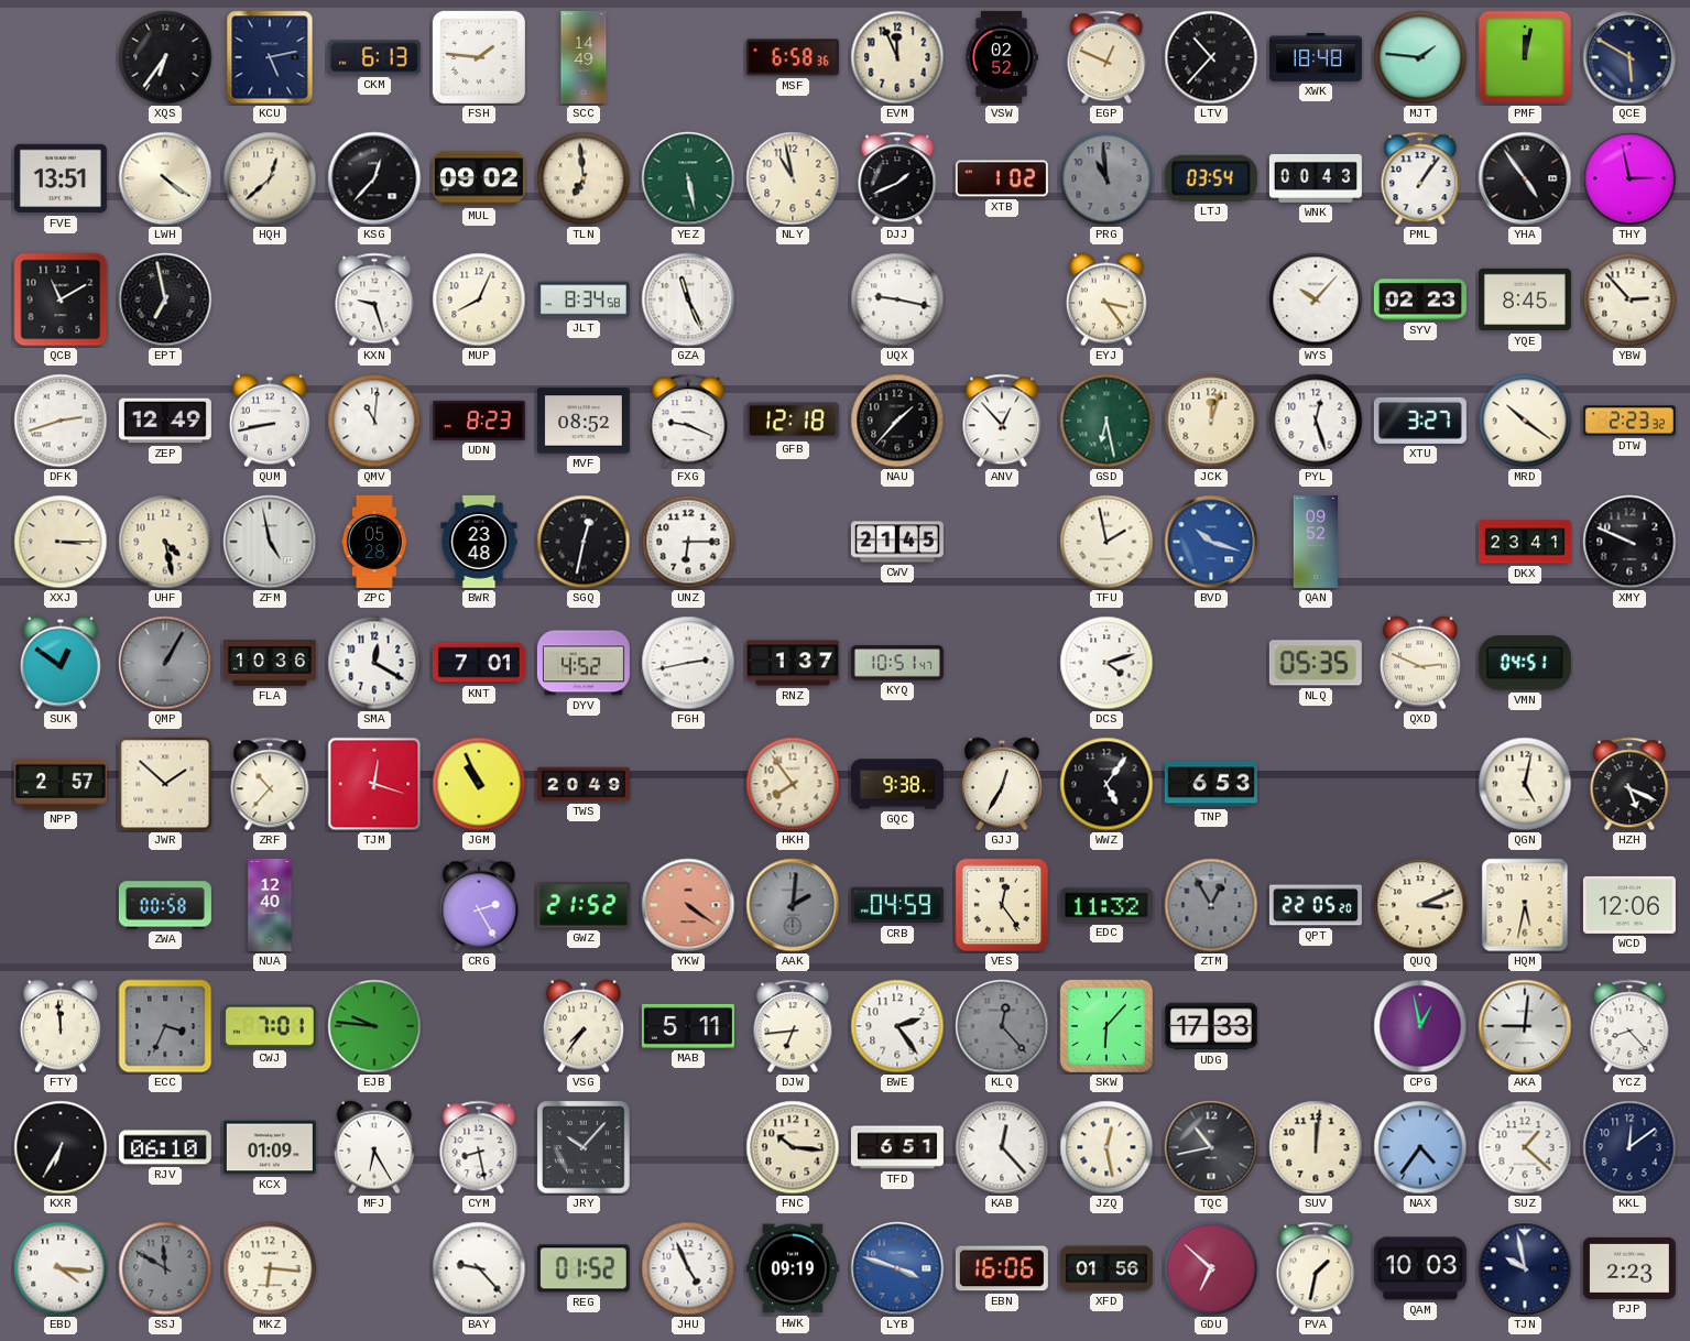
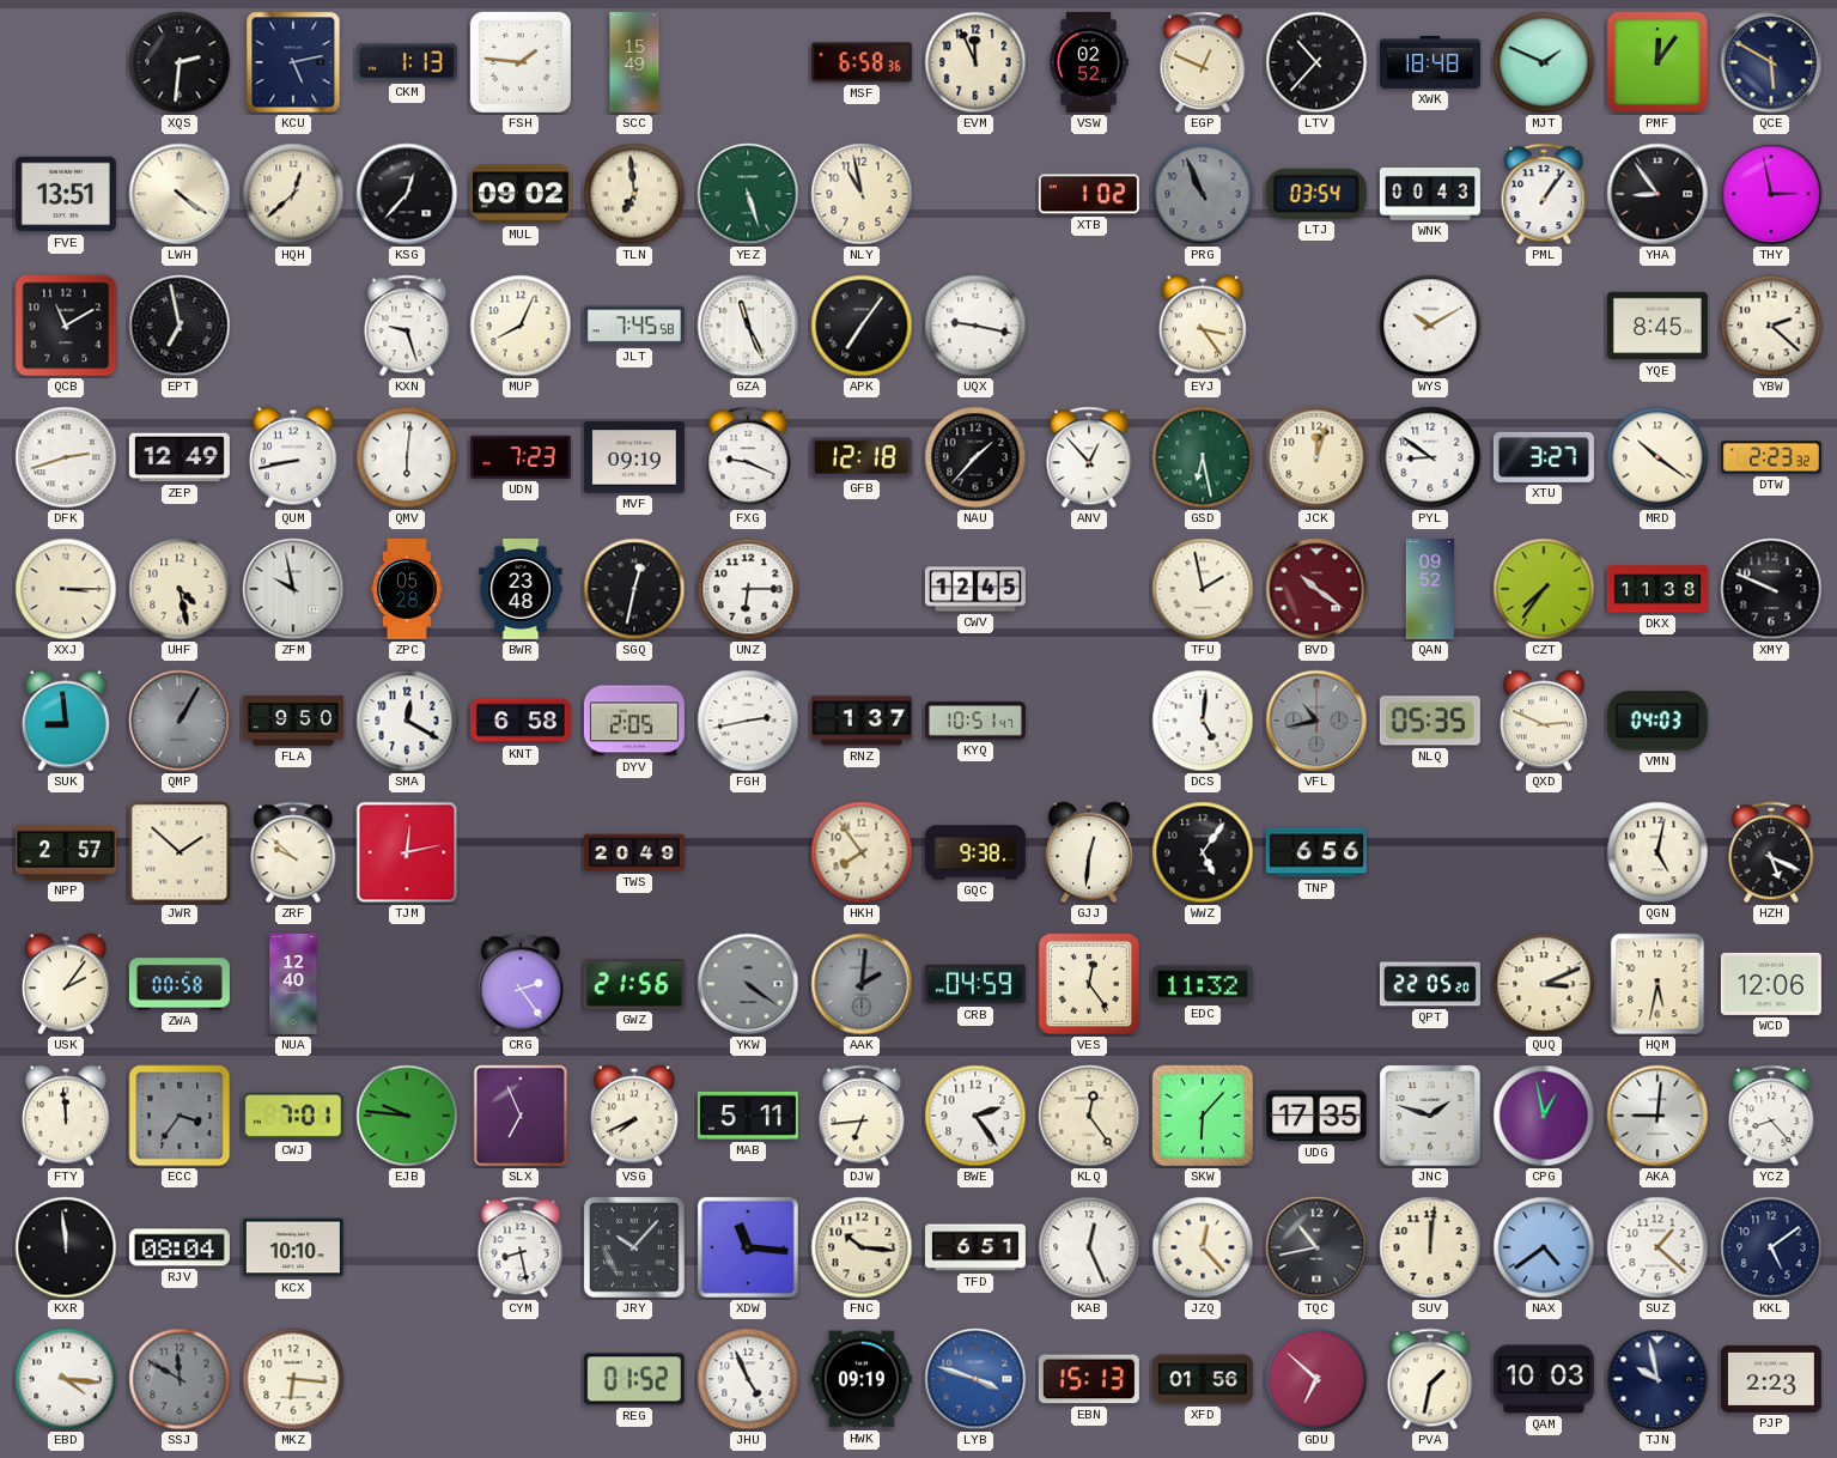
XQS: 6:36 -> 2:31
CKM: 6:13 -> 1:13
SCC: 14:49 -> 15:49
MJT: 1:46 -> 1:49
PMF: 12:02 -> 12:06
YEZ: 5:28 -> 5:27
DJJ: 1:41 -> none
PRG: 10:59 -> 10:56
YHA: 4:54 -> 8:54
JLT: 8:34 -> 7:45
APK: none -> 7:06
WYS: 10:07 -> 10:10
SYV: 02:23 -> none
YBW: 2:53 -> 2:22
QMV: 11:01 -> 6:01
UDN: 8:23 -> 7:23
MVF: 08:52 -> 09:19
PYL: 12:27 -> 8:51
ZFM: 4:58 -> 9:58
CWV: 21:45 -> 12:45
BVD: 10:18 -> 10:21
BVD dial: blue -> burgundy
CZT: none -> 7:36
DKX: 23:41 -> 11:38
SUK: 12:51 -> 8:59
FLA: 10:36 -> 9:50
KNT: 7:01 -> 6:58
DYV: 4:52 -> 2:05
DCS: 4:12 -> 5:01
VFL: none -> 10:43
VMN: 04:51 -> 04:03
ZRF: 10:37 -> 9:52
TJM: 12:18 -> 12:13
JGM: 10:56 -> none
GJJ: 12:35 -> 12:31
TNP: 6:53 -> 6:56
USK: none -> 2:06
CRG: 2:25 -> 2:24
GWZ: 21:52 -> 21:56
YKW dial: salmon -> grey
ZTM: 12:55 -> none
ECC: 3:34 -> 3:36
SLX: none -> 6:56
VSG: 7:36 -> 7:41
KLQ: 12:23 -> 12:24
KLQ dial: grey -> cream
UDG: 17:33 -> 17:35
JNC: none -> 1:48
KXR: 6:35 -> 11:59
RJV: 06:10 -> 08:04
KCX: 01:09 -> 10:10
MFJ: 6:25 -> none
XDW: none -> 11:16
KAB: 12:23 -> 12:26
JZQ: 12:28 -> 12:23
NAX: 4:36 -> 4:39
KKL: 12:09 -> 5:09
BAY: 9:23 -> none
EBN: 16:06 -> 15:13
